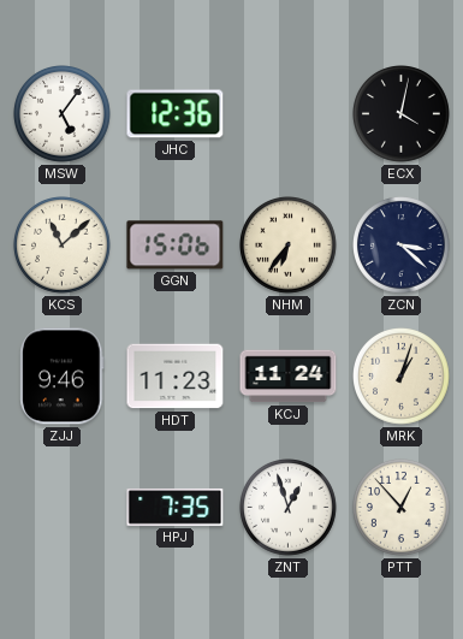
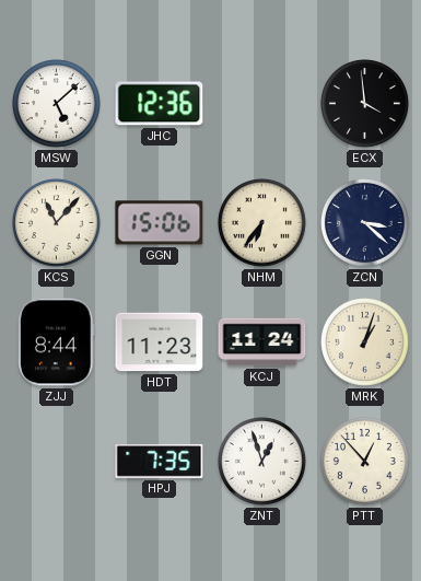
MSW: 5:06 -> 5:08
ECX: 4:02 -> 3:59
KCS: 11:08 -> 11:07
ZJJ: 9:46 -> 8:44
